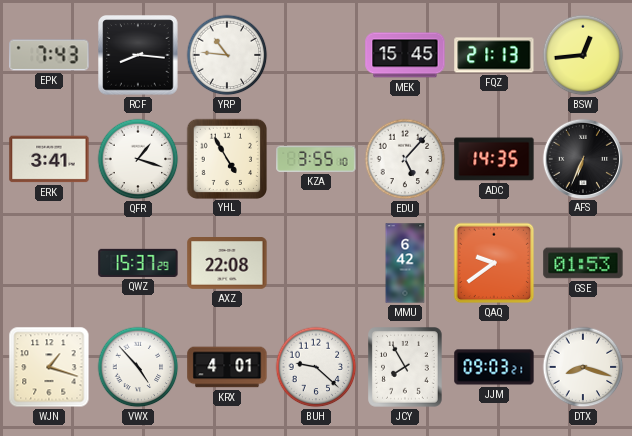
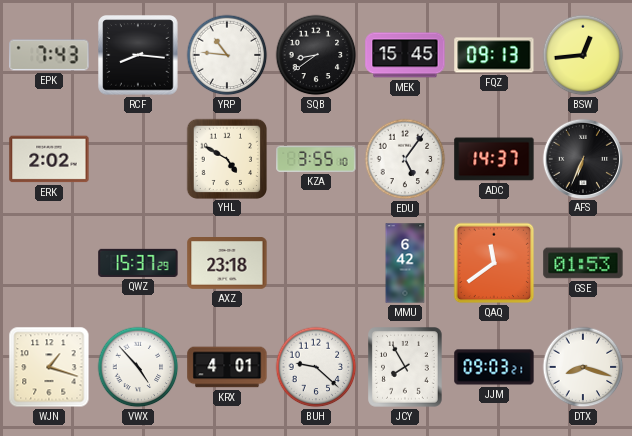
SQB: none -> 8:39
FQZ: 21:13 -> 09:13
ERK: 3:41 -> 2:02
QFR: 1:18 -> none
YHL: 4:55 -> 4:50
EDU: 5:07 -> 5:06
ADC: 14:35 -> 14:37
AXZ: 22:08 -> 23:18
QAQ: 9:39 -> 11:39
